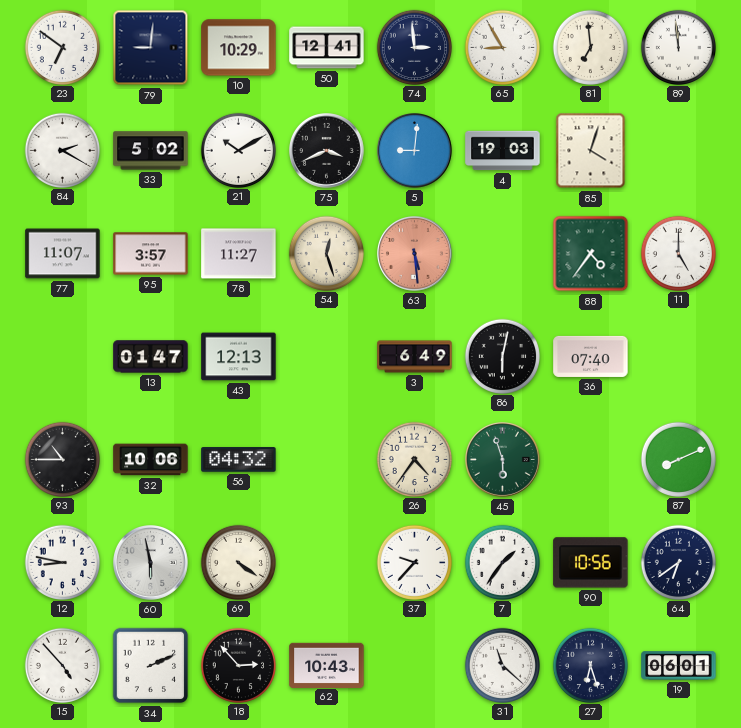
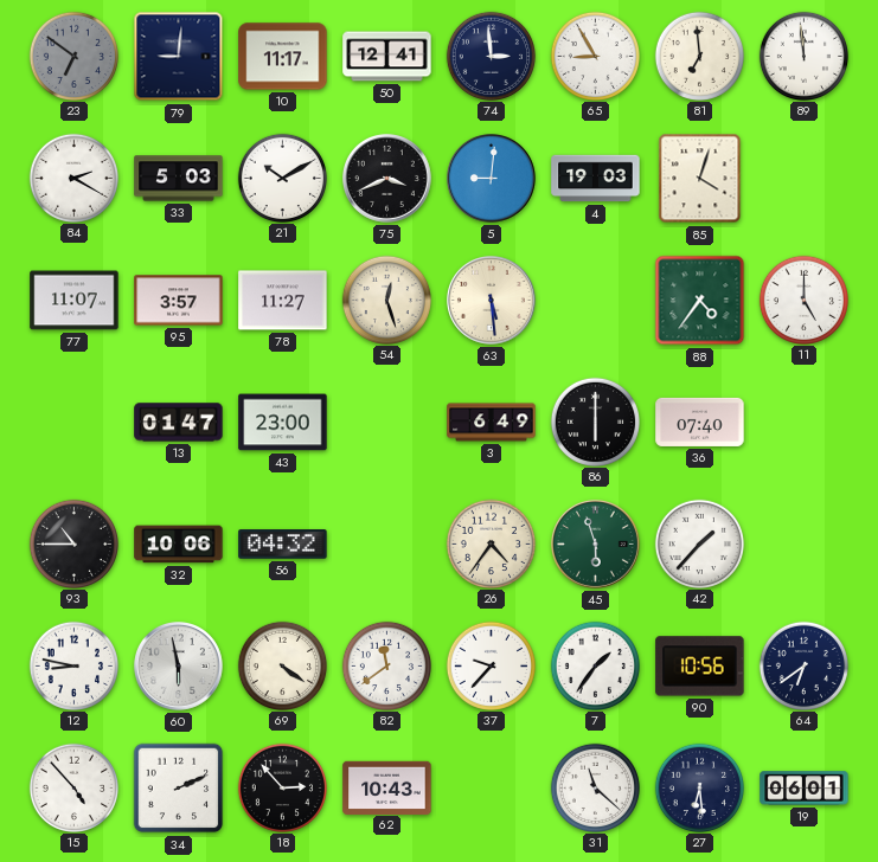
23 dial: white -> grey
10: 10:29 -> 11:17
33: 5:02 -> 5:03
63 dial: salmon -> cream
43: 12:13 -> 23:00
86: 6:02 -> 6:00
42: none -> 1:37
87: 8:11 -> none
82: none -> 11:39
27: 6:27 -> 6:29
